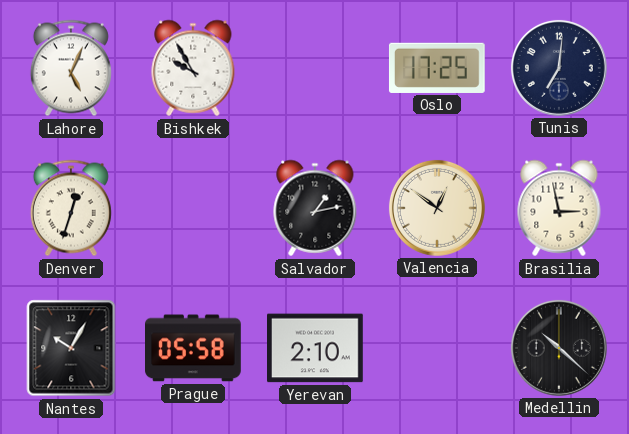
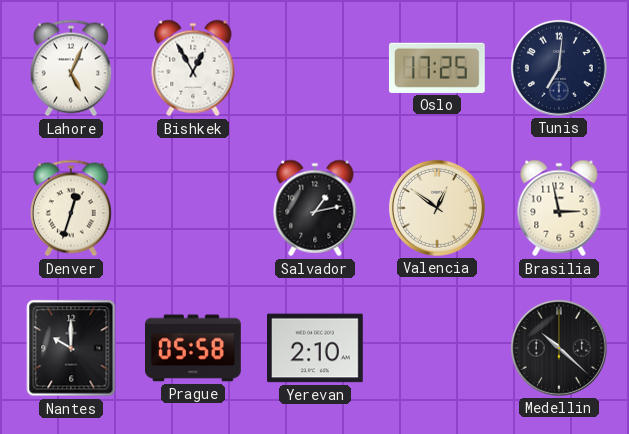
Bishkek: 9:55 -> 12:55
Nantes: 10:05 -> 10:00
